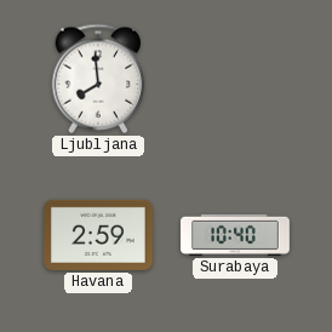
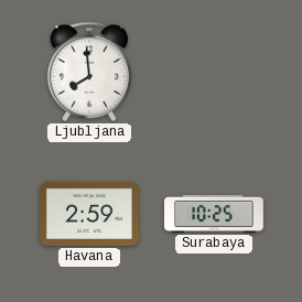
Surabaya: 10:40 -> 10:25
